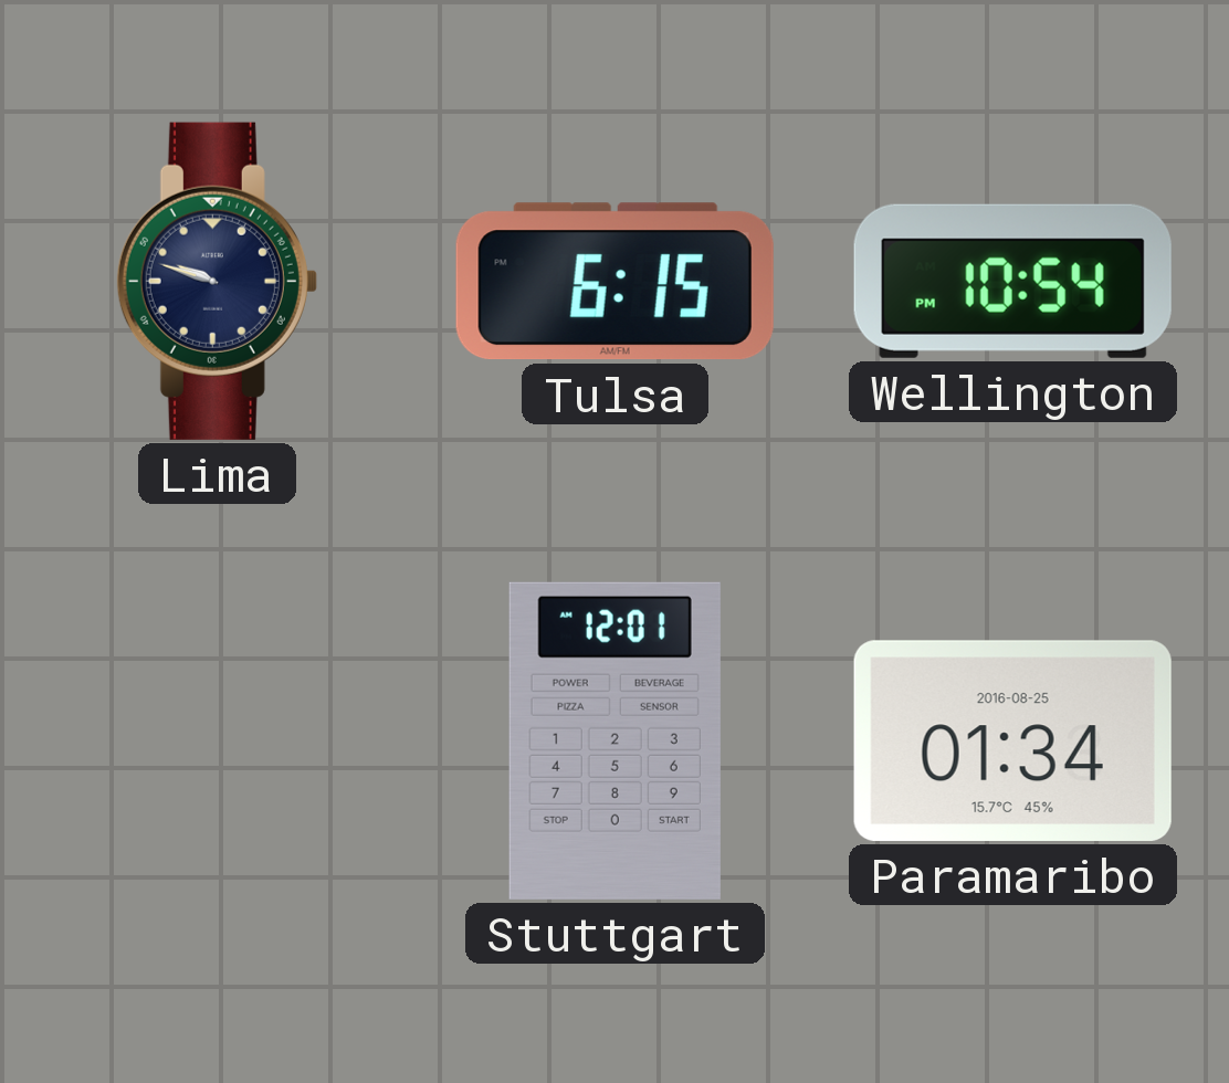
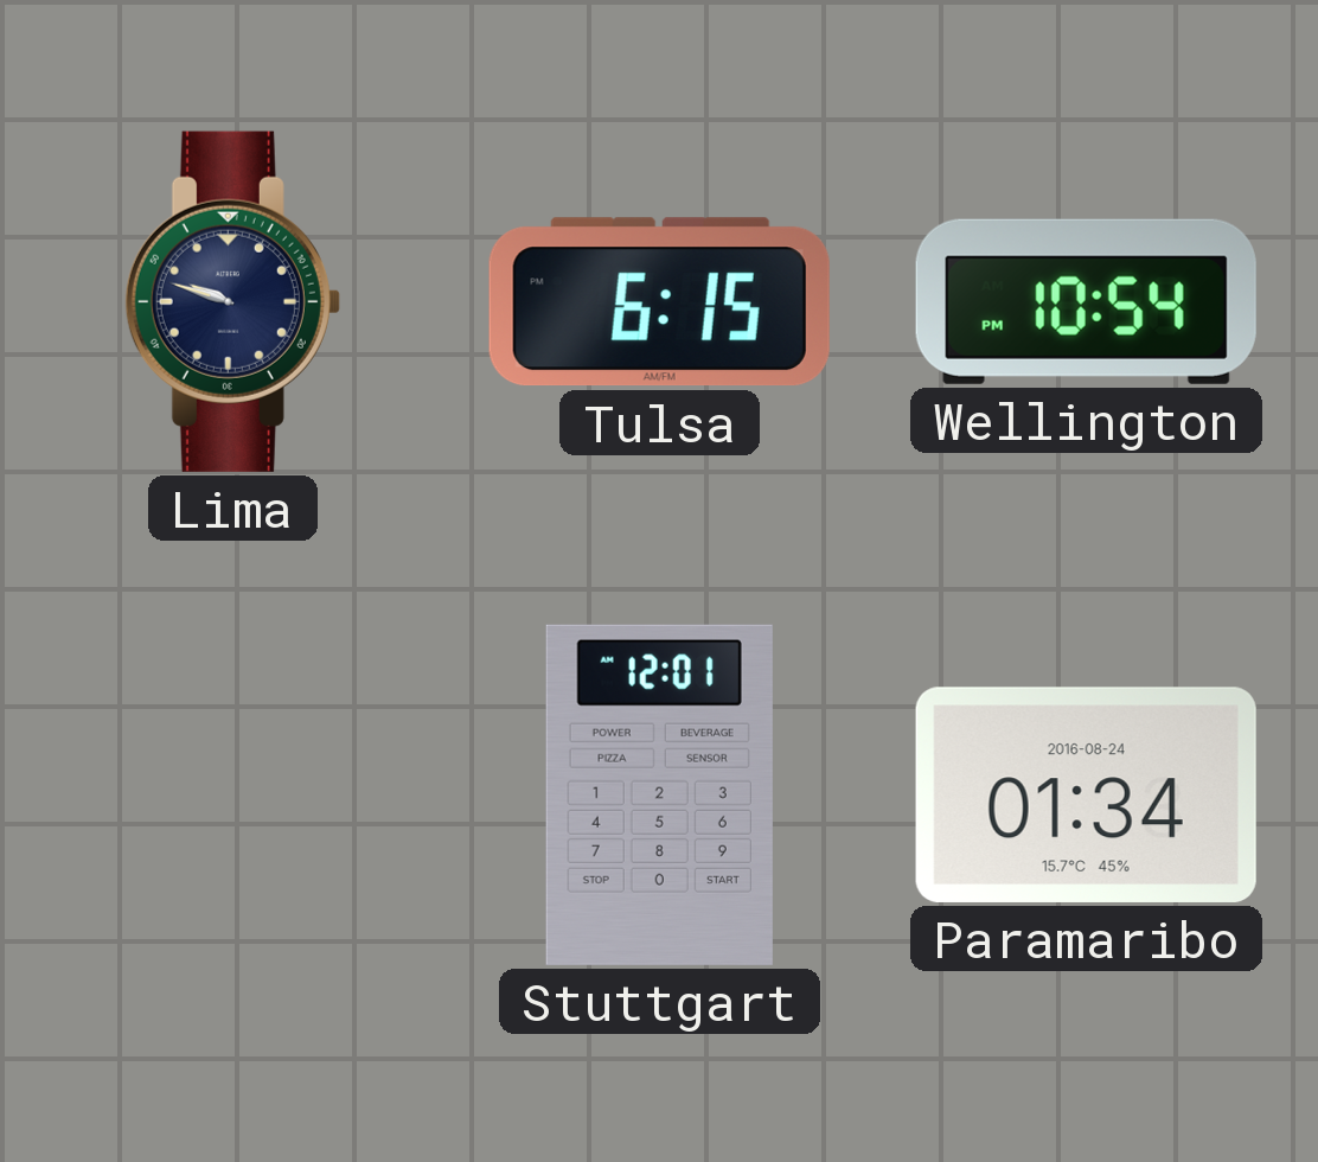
Paramaribo date: 2016-08-25 -> 2016-08-24
